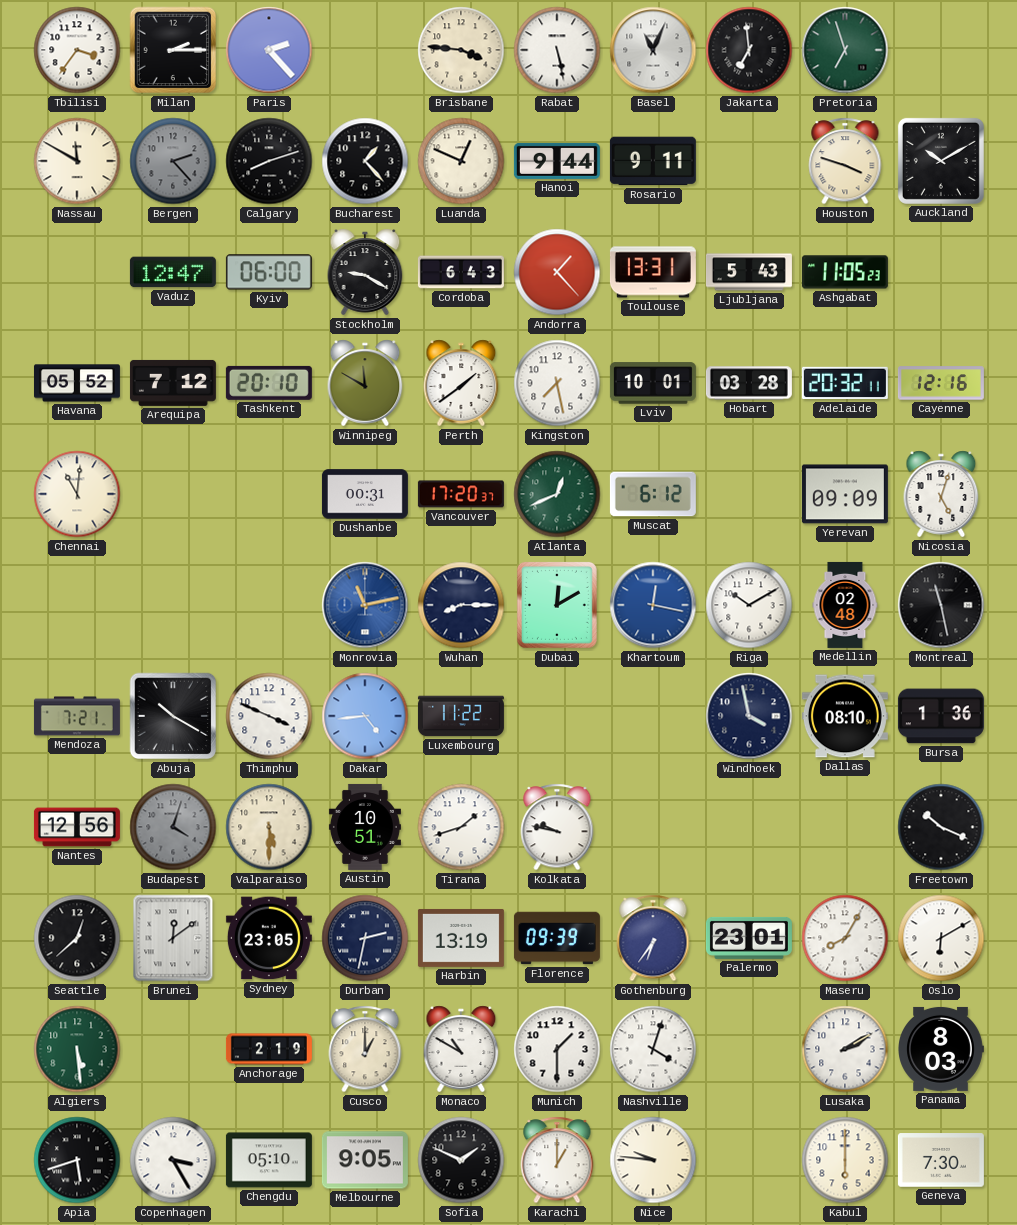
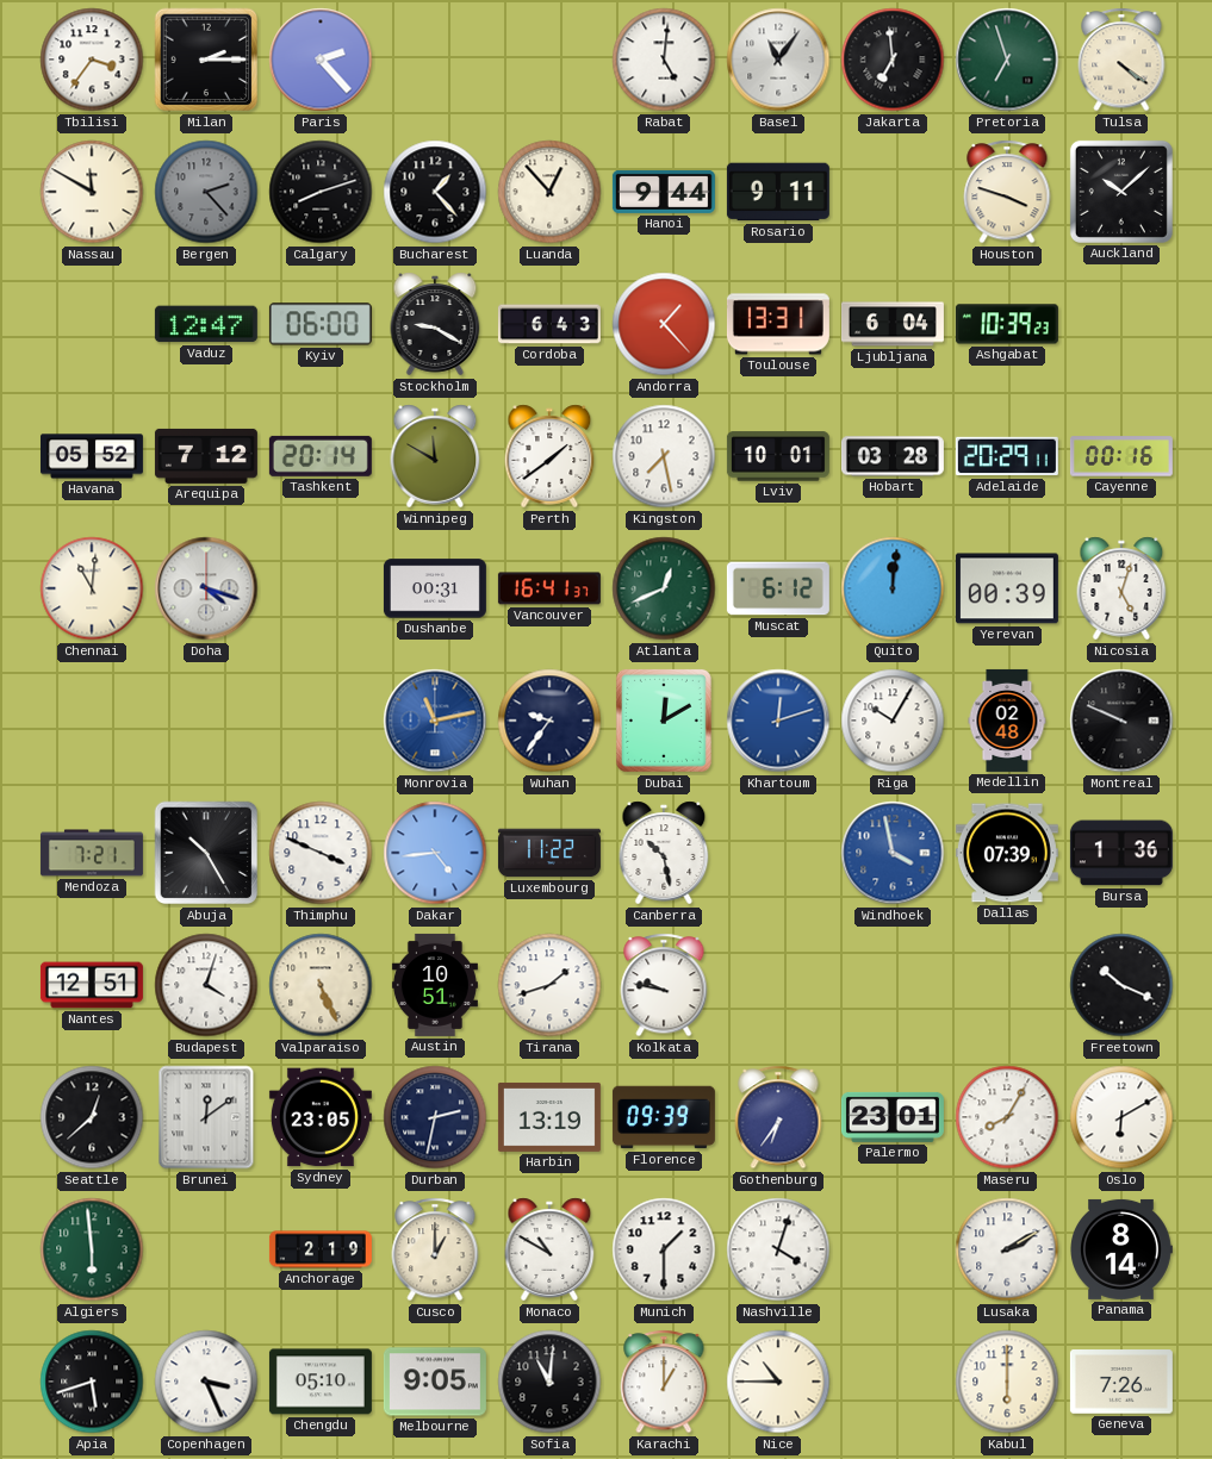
Brisbane: 3:46 -> none
Rabat: 5:28 -> 5:01
Basel: 11:04 -> 11:06
Tulsa: none -> 4:21
Luanda: 12:49 -> 12:53
Auckland: 10:10 -> 10:08
Ljubljana: 5:43 -> 6:04
Ashgabat: 11:05 -> 10:39
Tashkent: 20:10 -> 20:14
Adelaide: 20:32 -> 20:29
Cayenne: 12:16 -> 00:16
Doha: none -> 4:18
Vancouver: 17:20 -> 16:41
Quito: none -> 12:01
Yerevan: 09:09 -> 00:39
Wuhan: 8:15 -> 9:36
Khartoum: 12:17 -> 12:12
Riga: 10:10 -> 10:05
Montreal: 11:28 -> 9:49
Abuja: 10:20 -> 10:25
Canberra: none -> 10:28
Windhoek dial: navy -> blue
Dallas: 08:10 -> 07:39
Nantes: 12:56 -> 12:51
Budapest dial: grey -> white
Valparaiso: 5:30 -> 5:26
Algiers: 5:29 -> 5:59
Panama: 8:03 -> 8:14
Copenhagen: 3:25 -> 3:26
Sofia: 1:49 -> 11:01
Nice: 9:46 -> 10:45
Geneva: 7:30 -> 7:26
